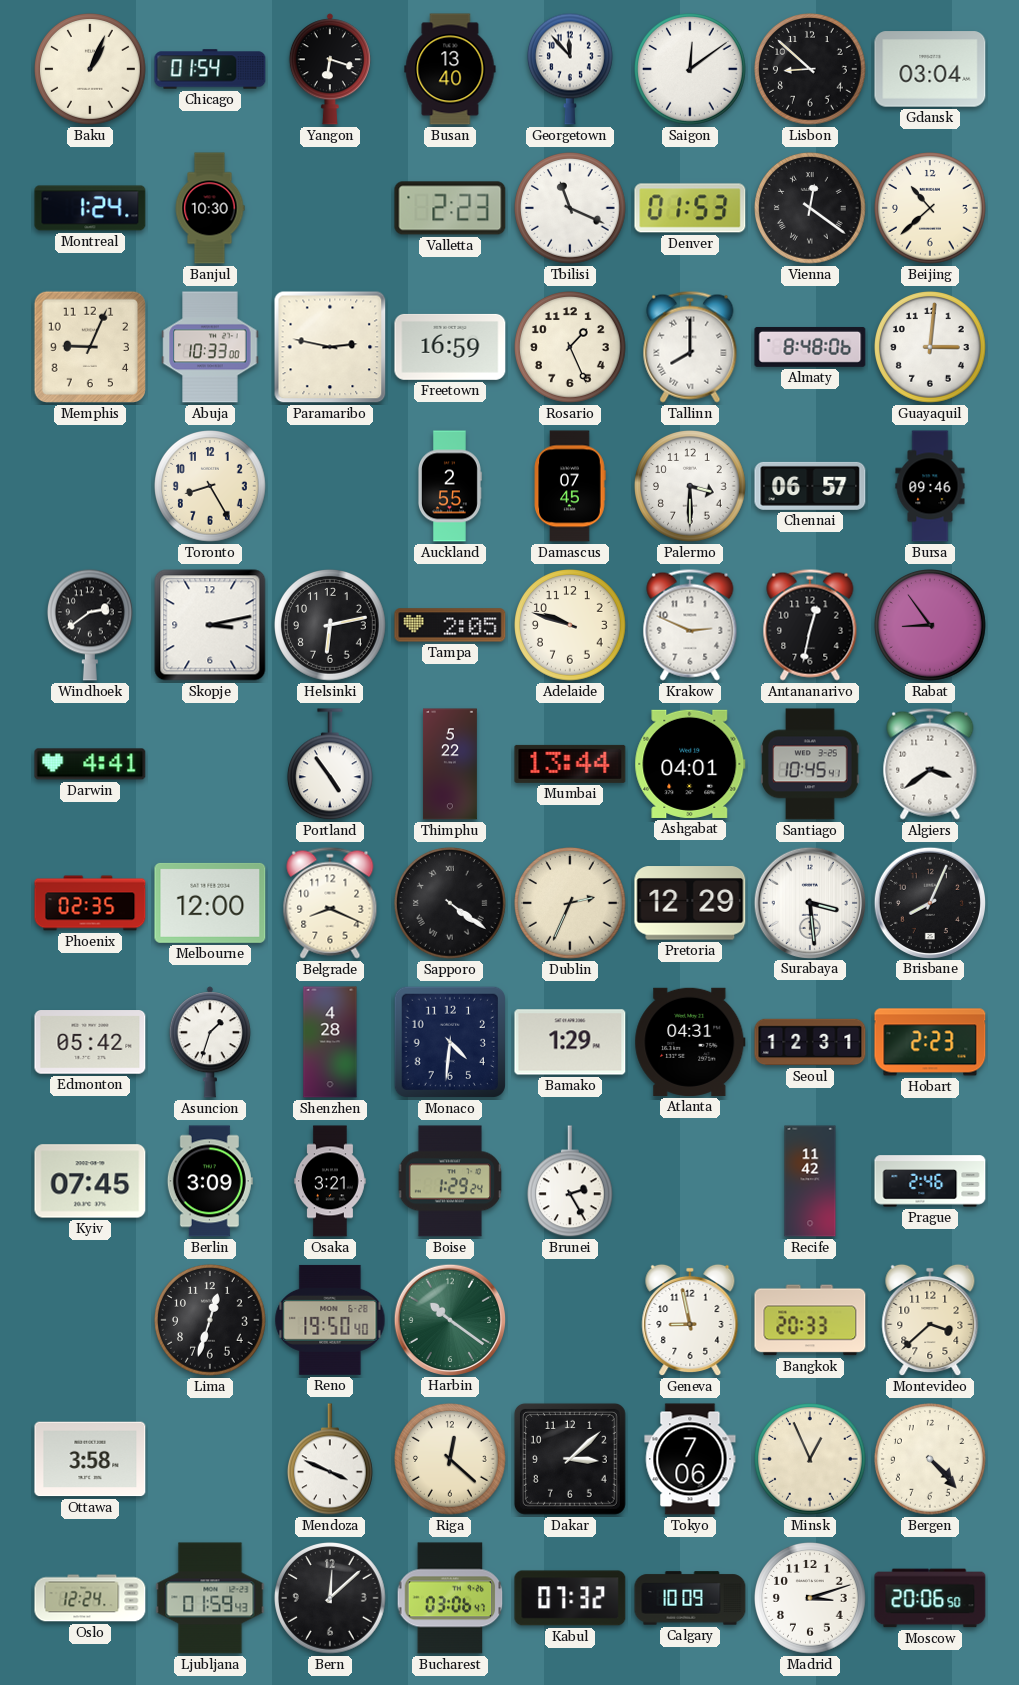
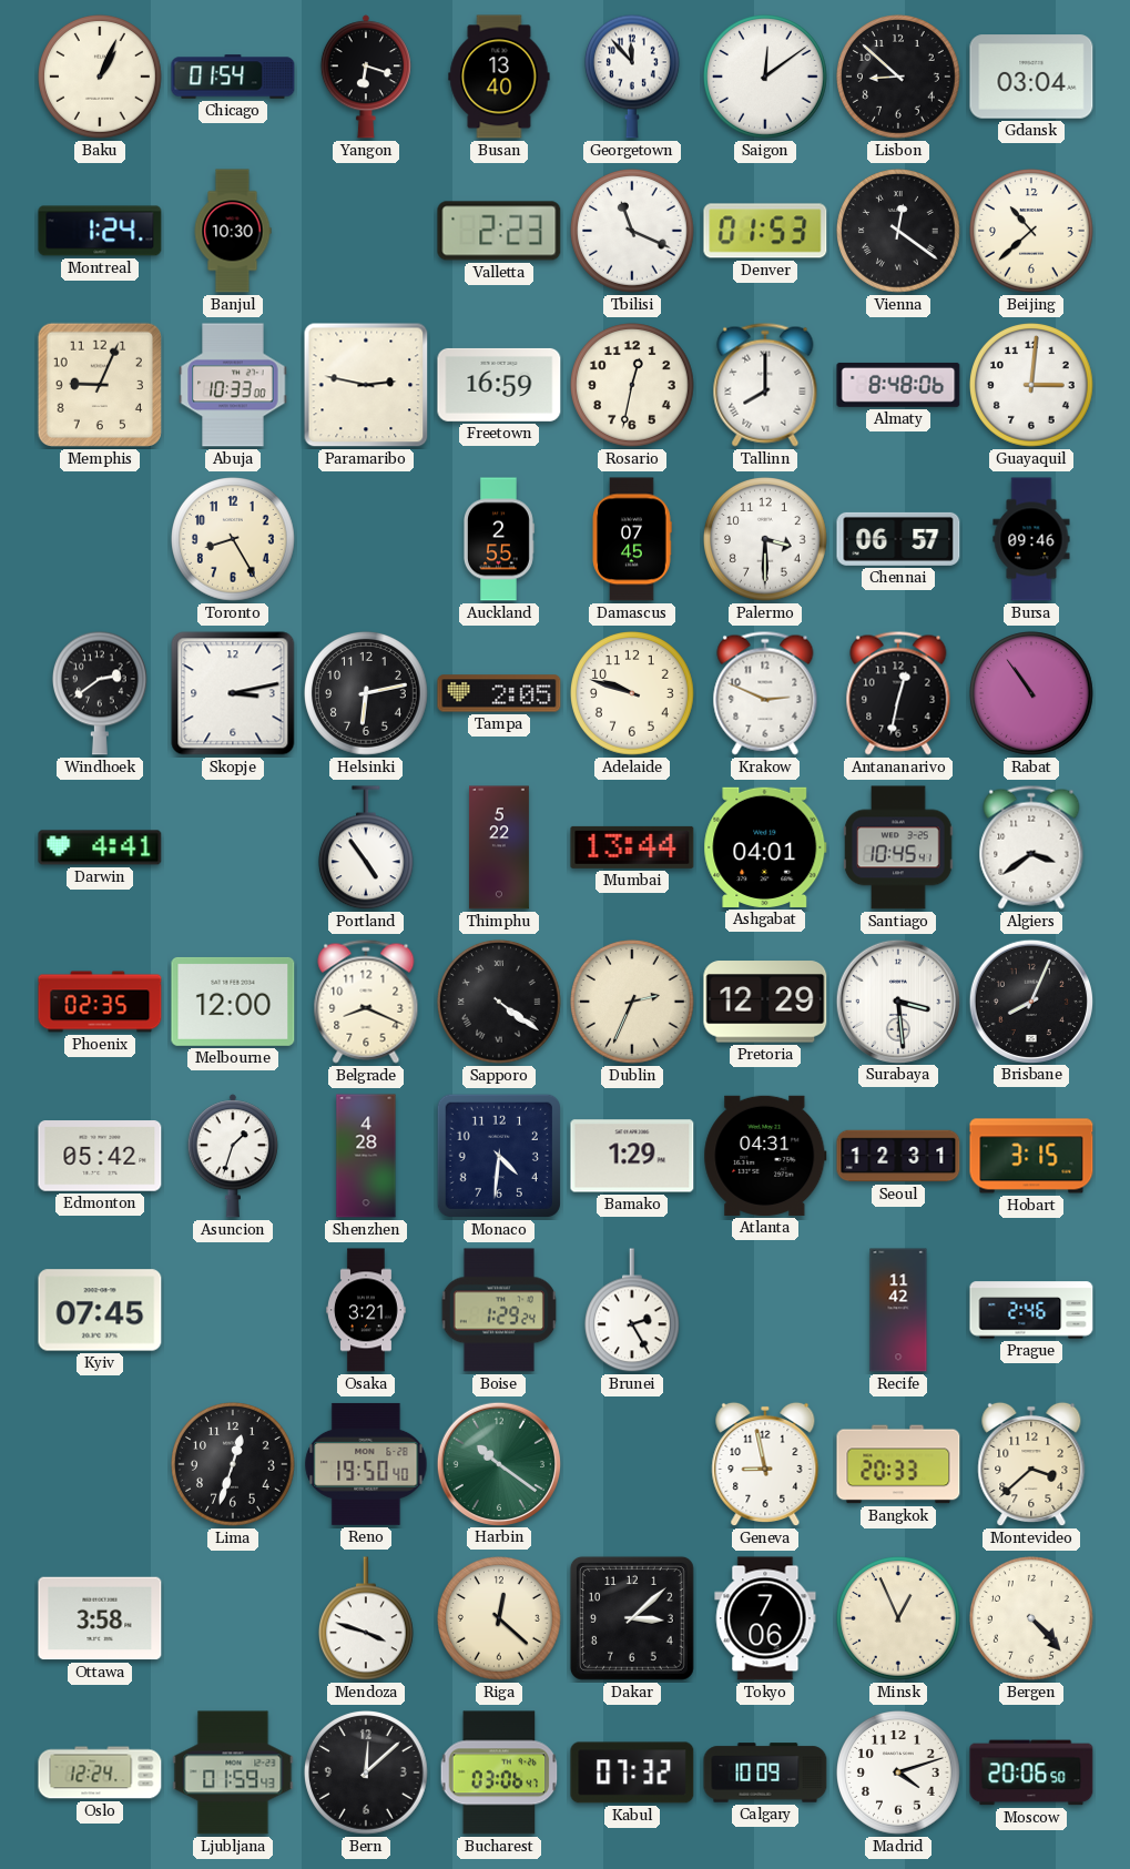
Rosario: 1:26 -> 12:32
Rabat: 8:54 -> 10:54
Hobart: 2:23 -> 3:15
Berlin: 3:09 -> none
Mendoza: 3:49 -> 3:48
Madrid: 3:12 -> 4:12
